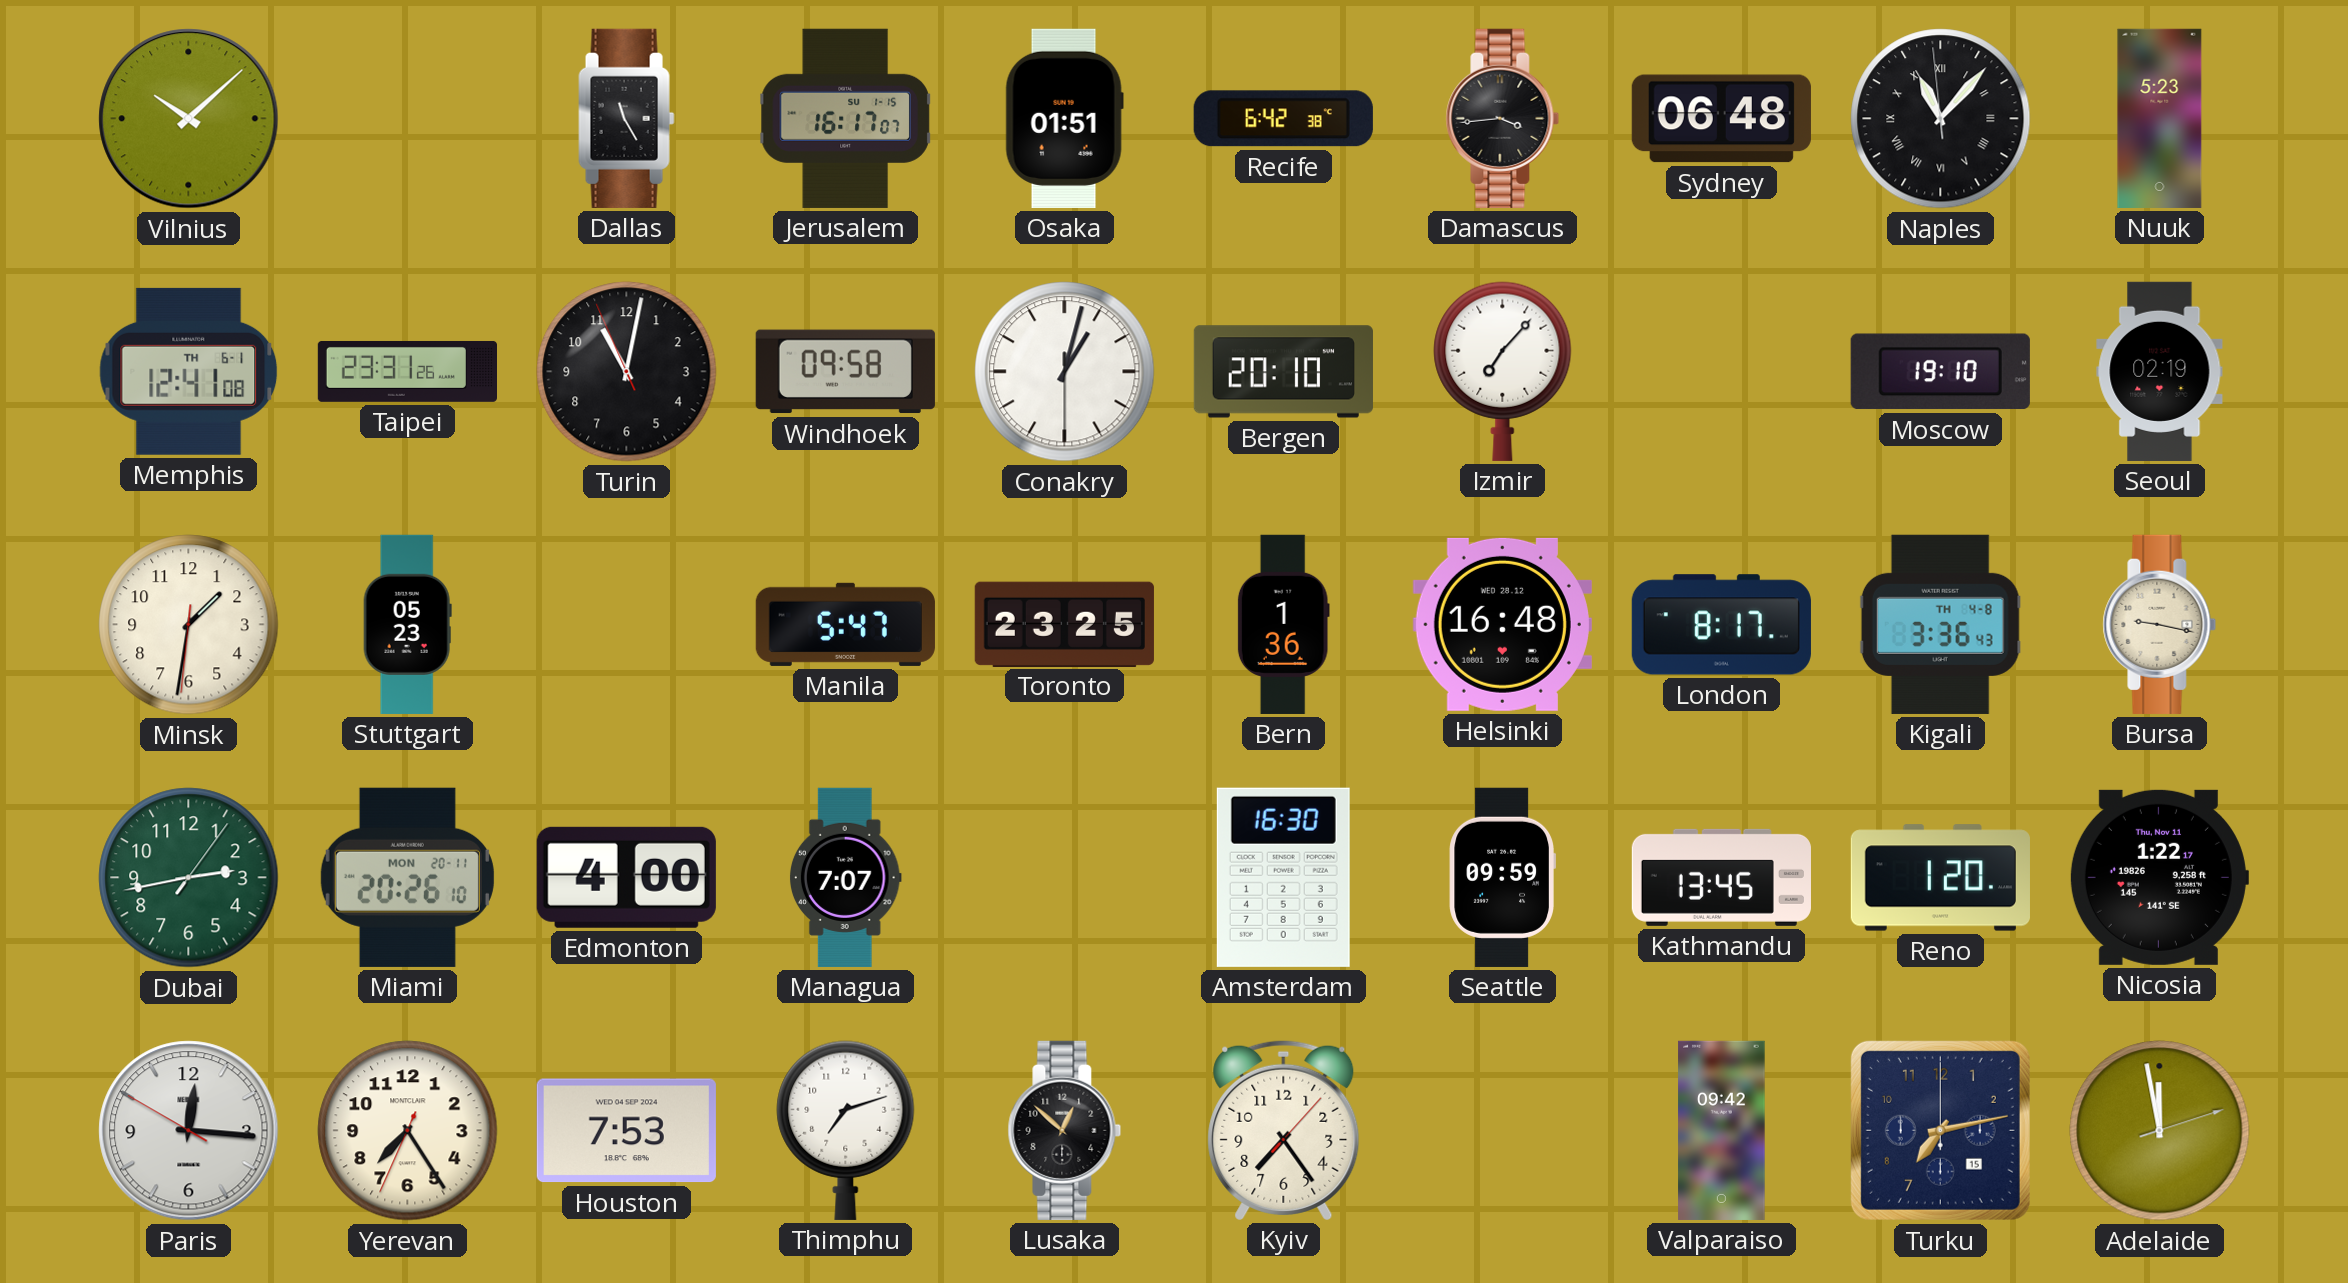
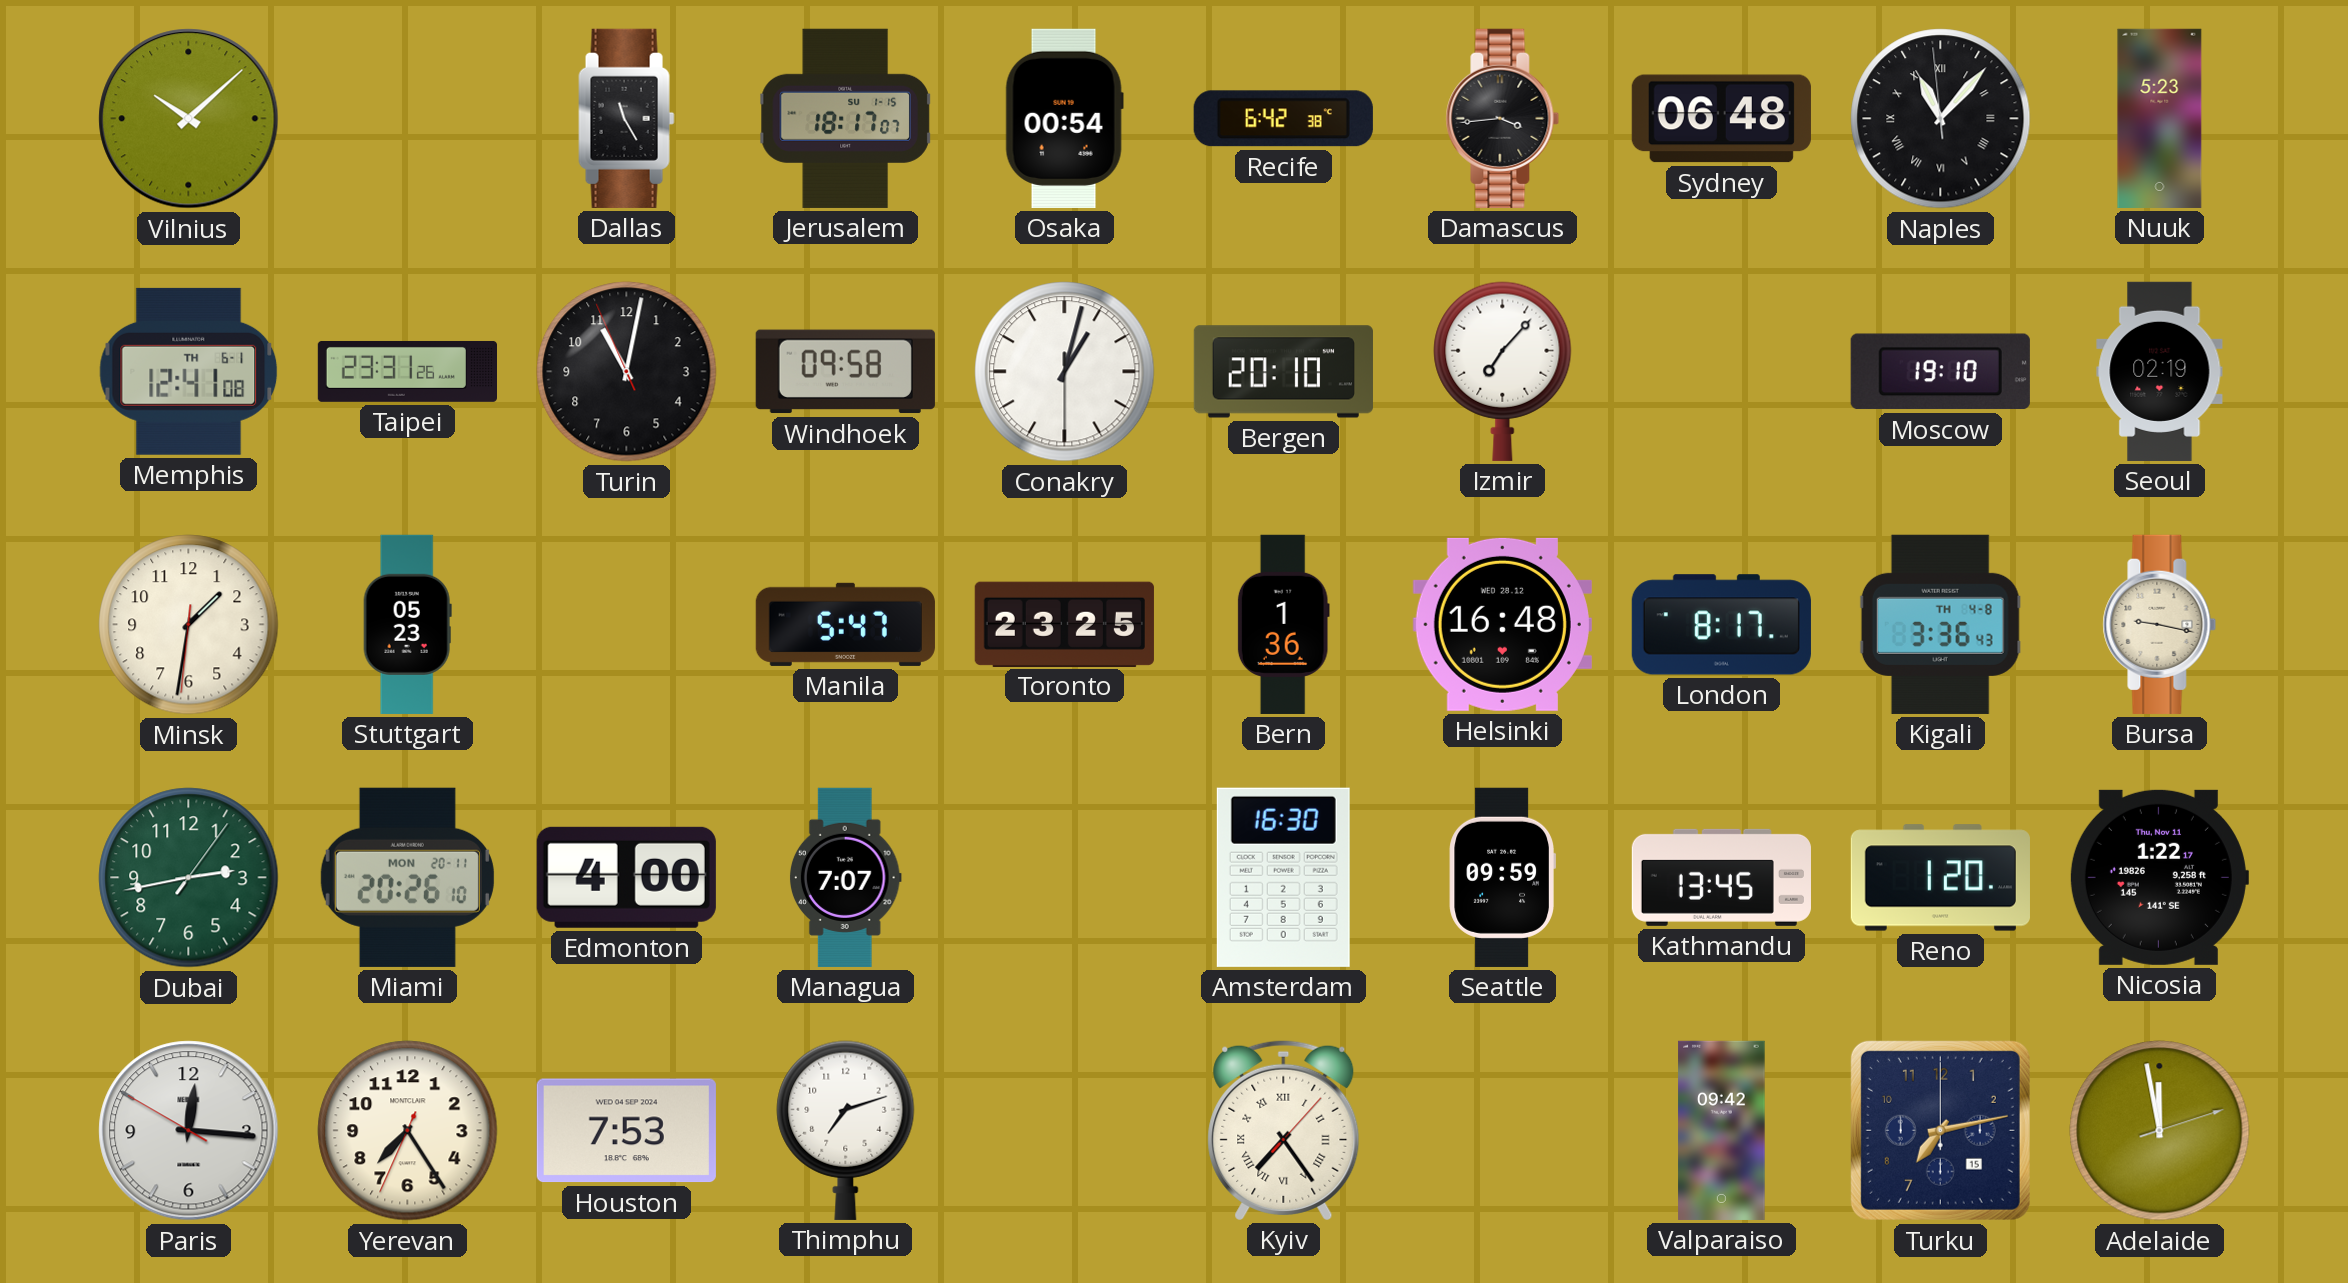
Jerusalem: 16:17 -> 18:17
Osaka: 01:51 -> 00:54
Lusaka: 12:52 -> none
Kyiv numerals: Arabic -> Roman
